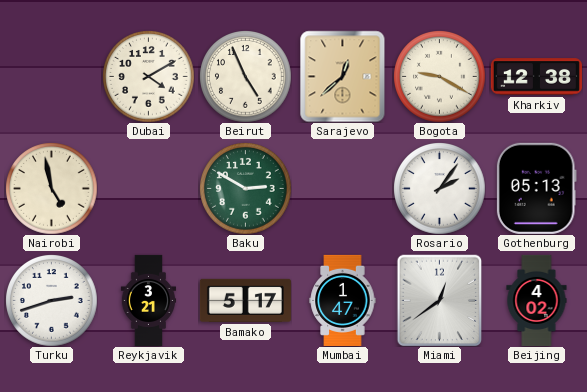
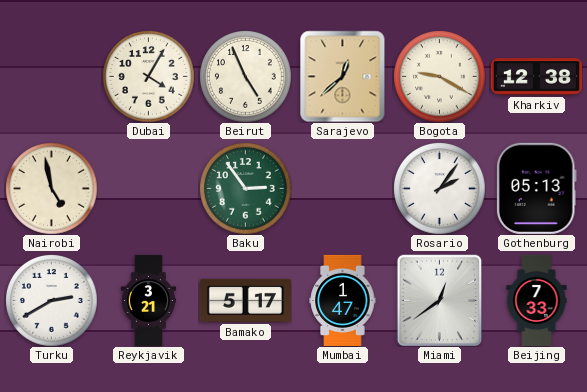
Dubai: 4:10 -> 4:05
Baku: 2:50 -> 2:54
Turku: 2:42 -> 2:40
Beijing: 4:02 -> 7:33
